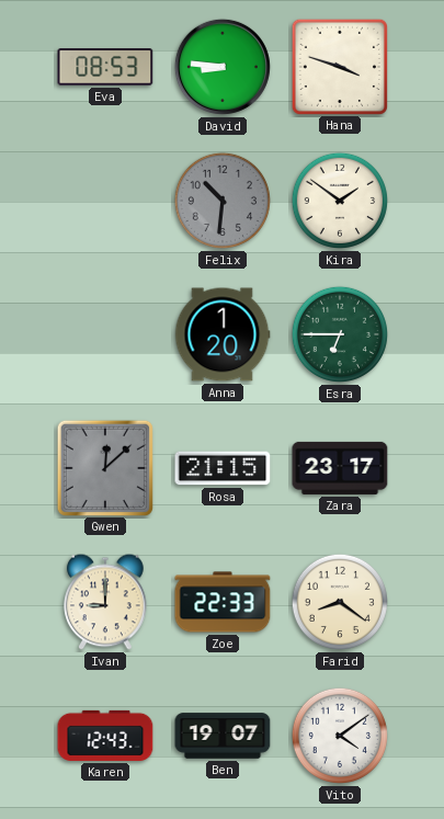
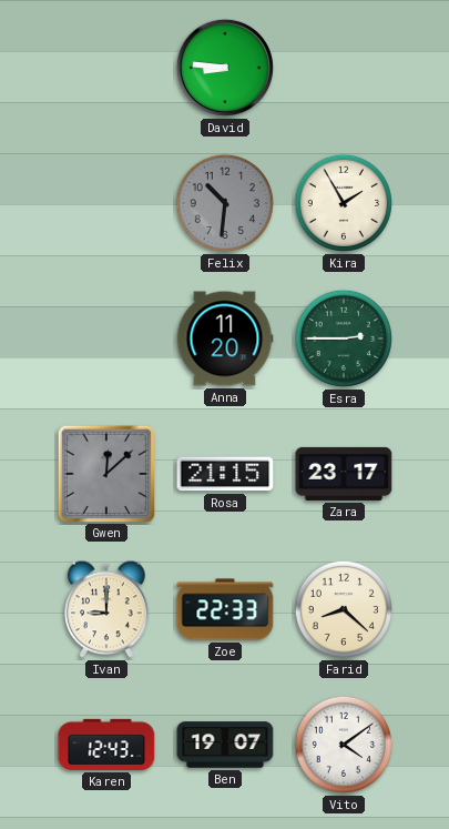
Eva: 08:53 -> none
Hana: 3:48 -> none
Kira: 1:51 -> 1:55
Anna: 1:20 -> 11:20
Esra: 6:45 -> 2:45
Farid: 8:21 -> 8:22
